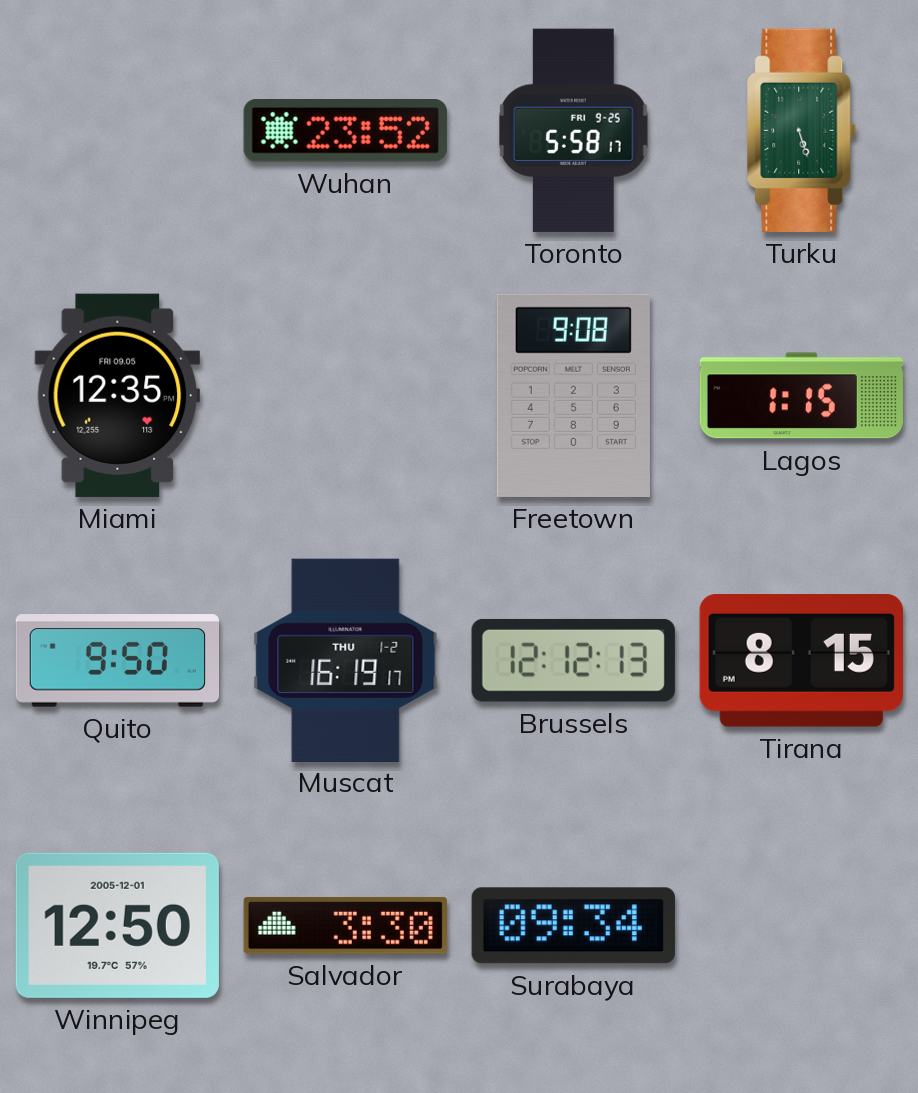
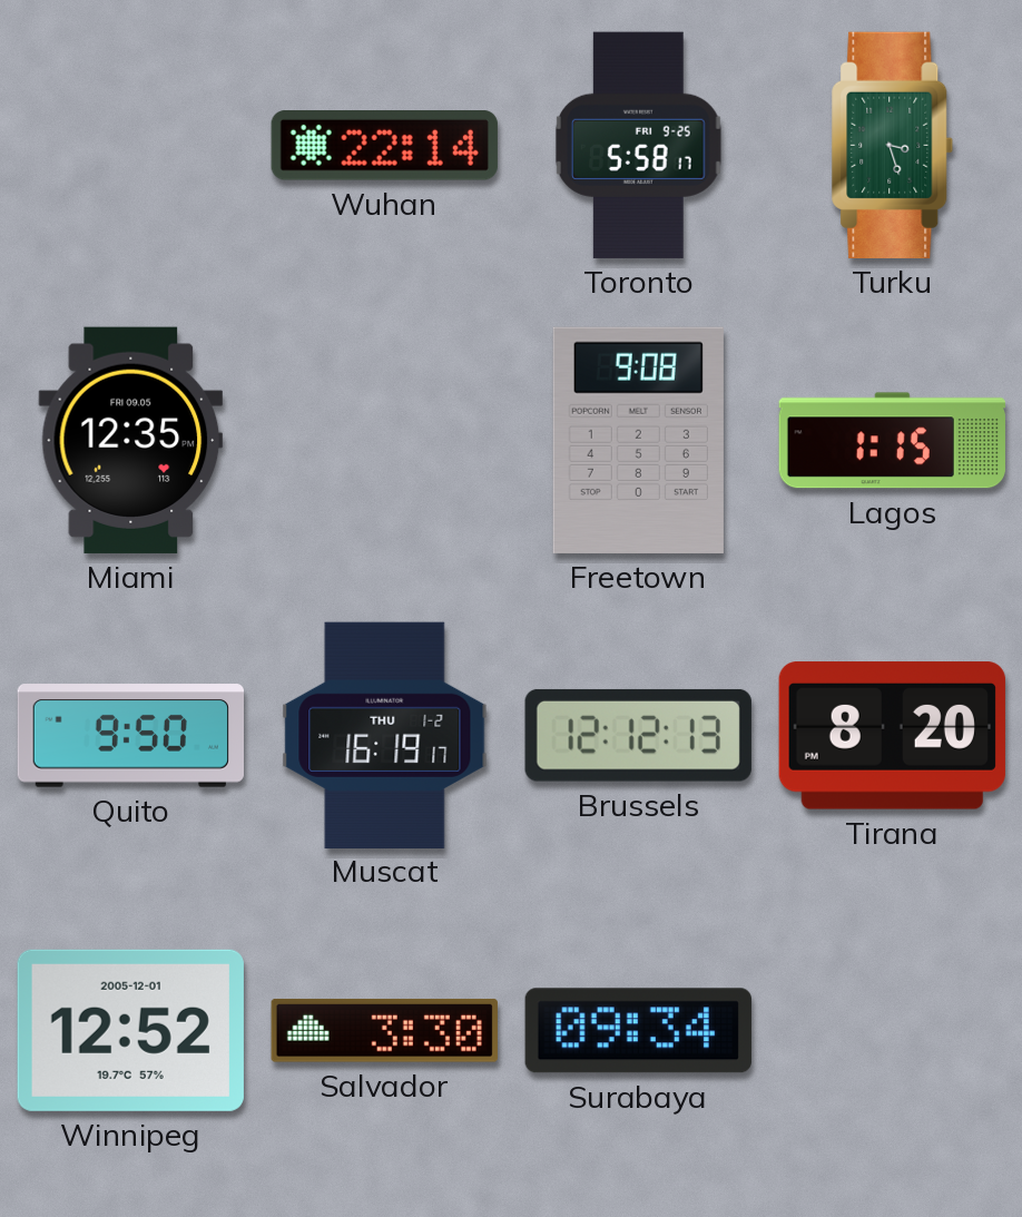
Wuhan: 23:52 -> 22:14
Turku: 5:27 -> 3:27
Tirana: 8:15 -> 8:20
Winnipeg: 12:50 -> 12:52
